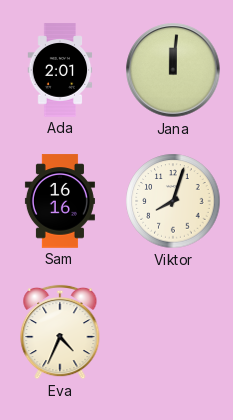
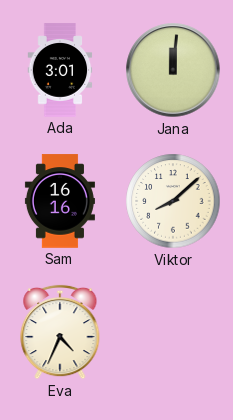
Ada: 2:01 -> 3:01
Viktor: 8:03 -> 8:08
